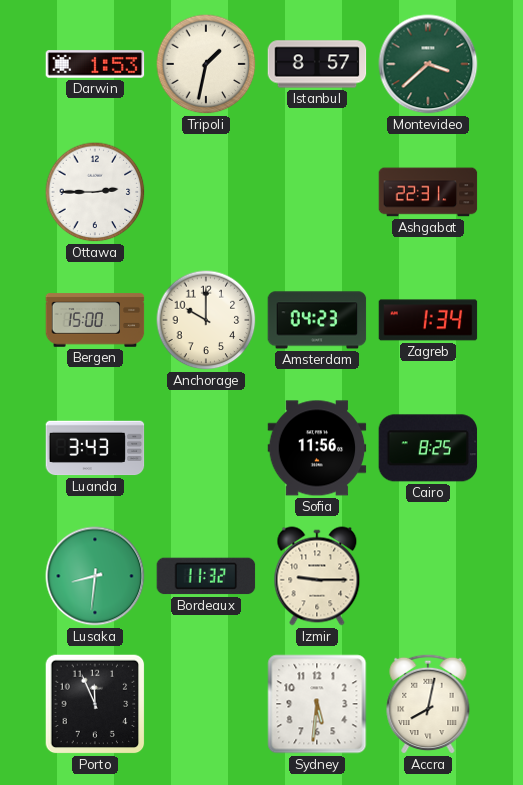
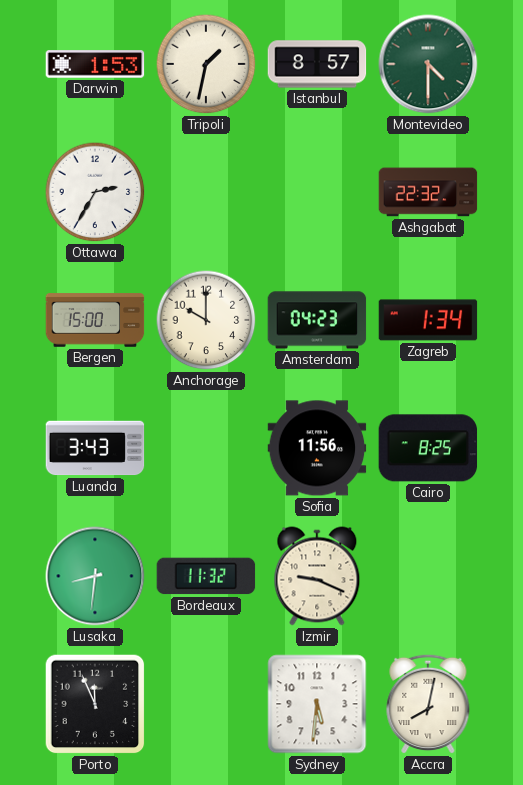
Montevideo: 3:38 -> 4:30
Ottawa: 2:45 -> 2:35
Ashgabat: 22:31 -> 22:32
Izmir: 9:15 -> 9:19
